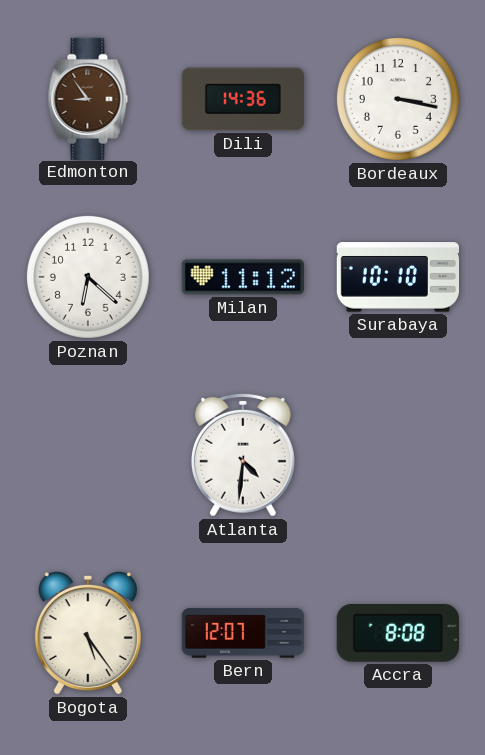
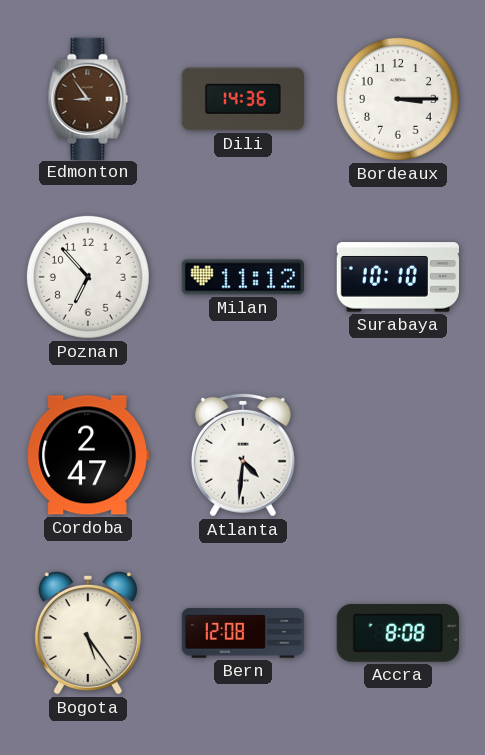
Bordeaux: 3:17 -> 3:15
Poznan: 6:22 -> 6:53
Cordoba: none -> 2:47
Bern: 12:07 -> 12:08
